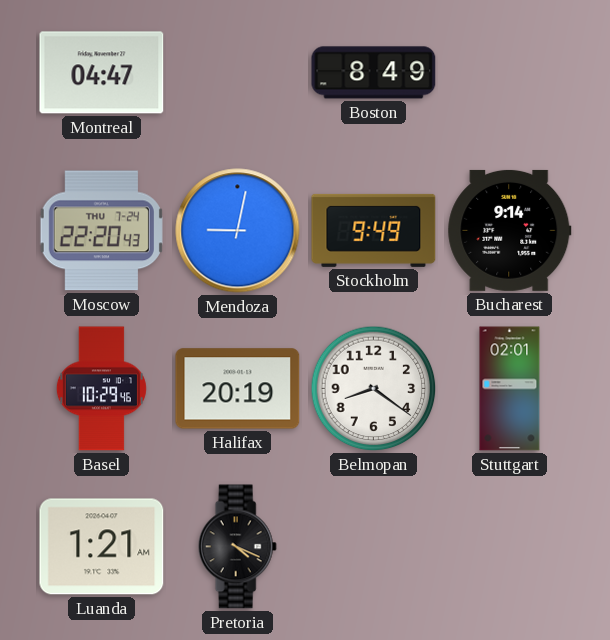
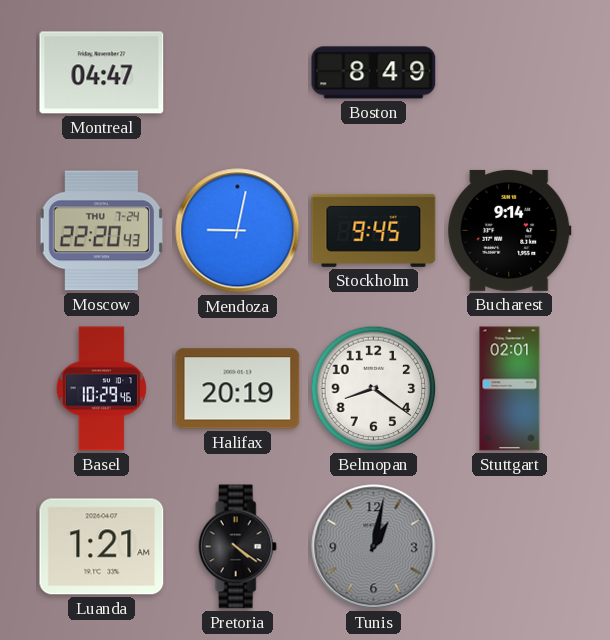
Stockholm: 9:49 -> 9:45
Pretoria: 4:19 -> 4:21
Tunis: none -> 1:02
